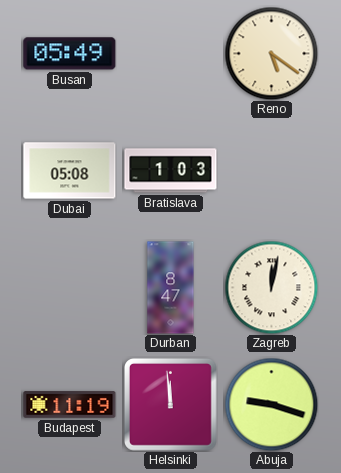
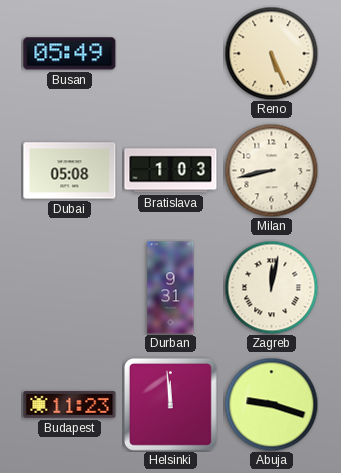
Reno: 5:21 -> 5:26
Milan: none -> 8:43
Durban: 8:47 -> 9:31
Budapest: 11:19 -> 11:23
